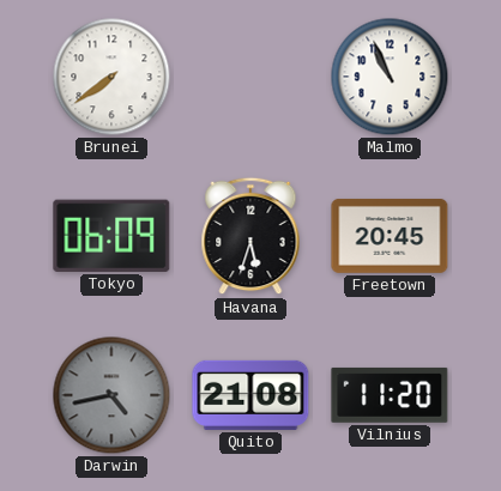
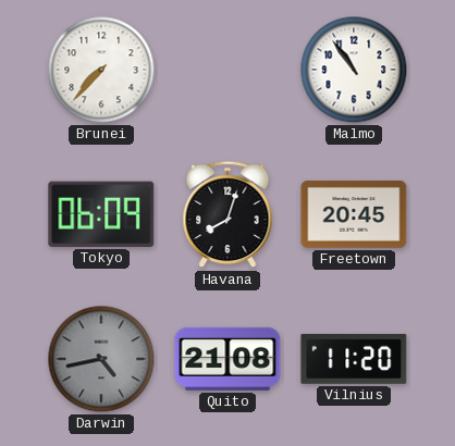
Brunei: 7:39 -> 7:37
Malmo: 10:56 -> 10:54
Havana: 5:33 -> 8:03
